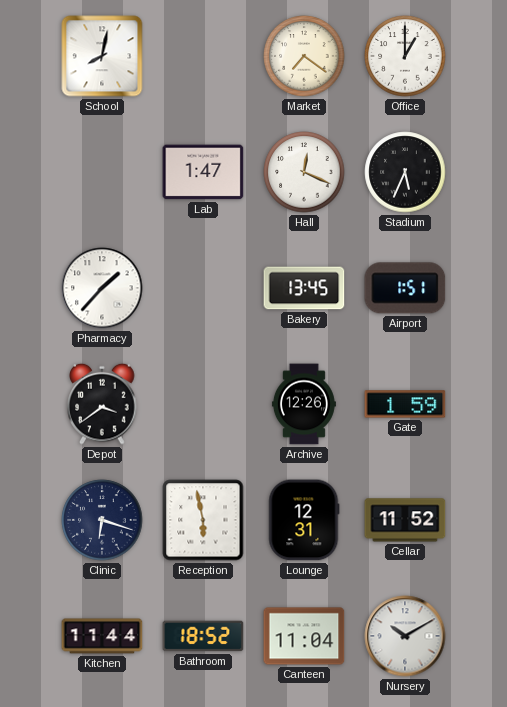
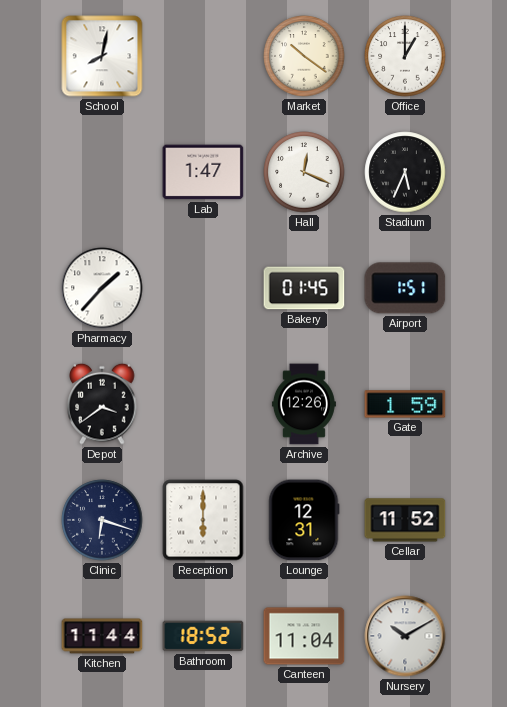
Market: 7:21 -> 10:21
Bakery: 13:45 -> 01:45
Reception: 5:58 -> 6:00
